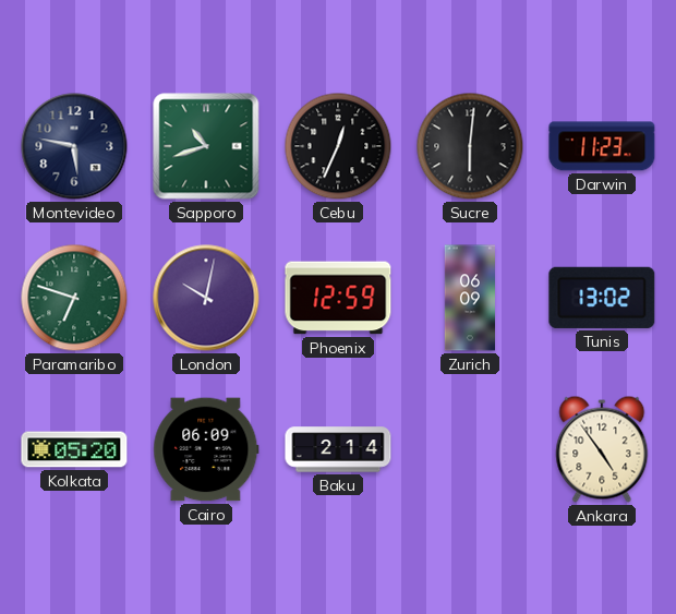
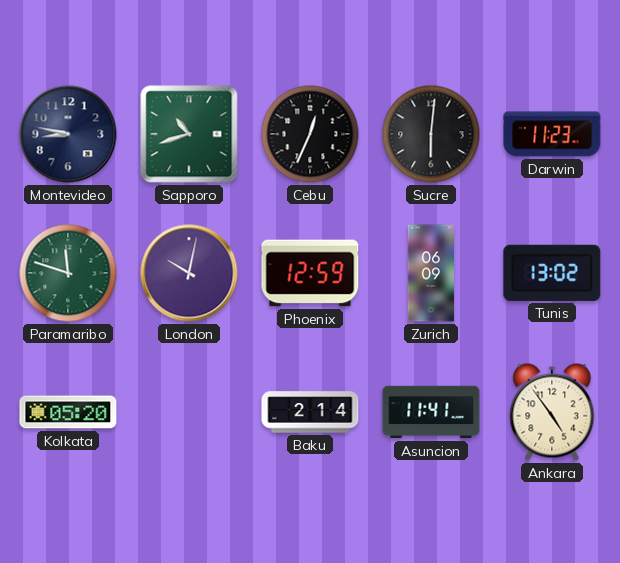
Montevideo: 5:47 -> 8:47
Paramaribo: 6:48 -> 11:48
Cairo: 06:09 -> none
Asuncion: none -> 11:41
